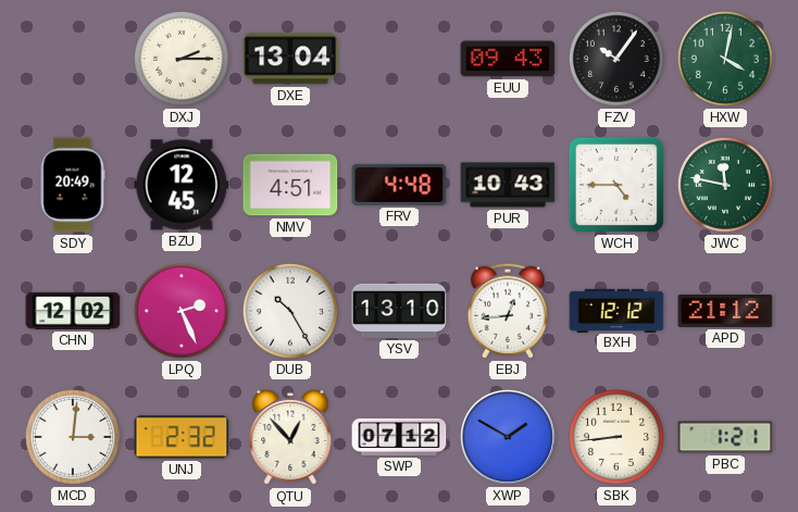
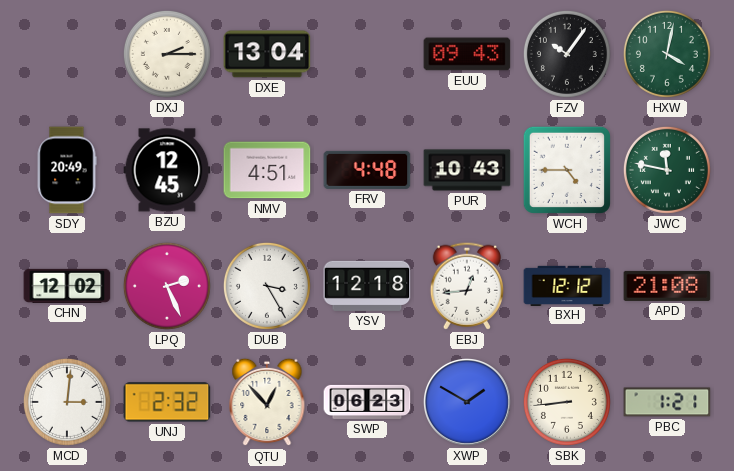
DUB: 10:25 -> 3:25
YSV: 13:10 -> 12:18
APD: 21:12 -> 21:08
SWP: 07:12 -> 06:23
